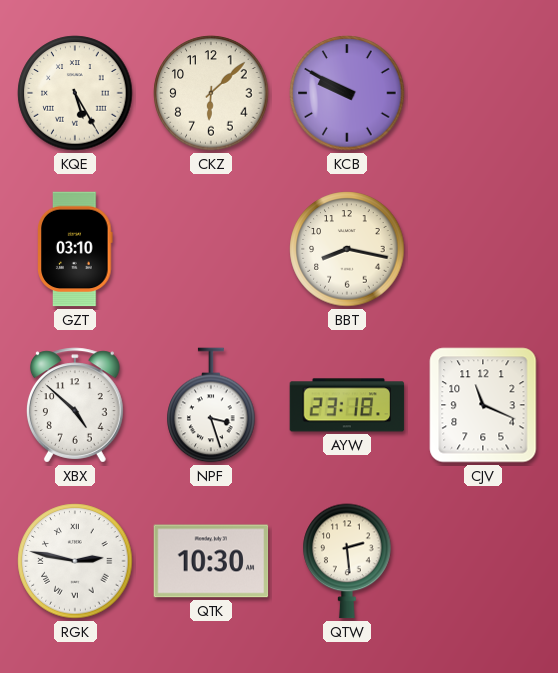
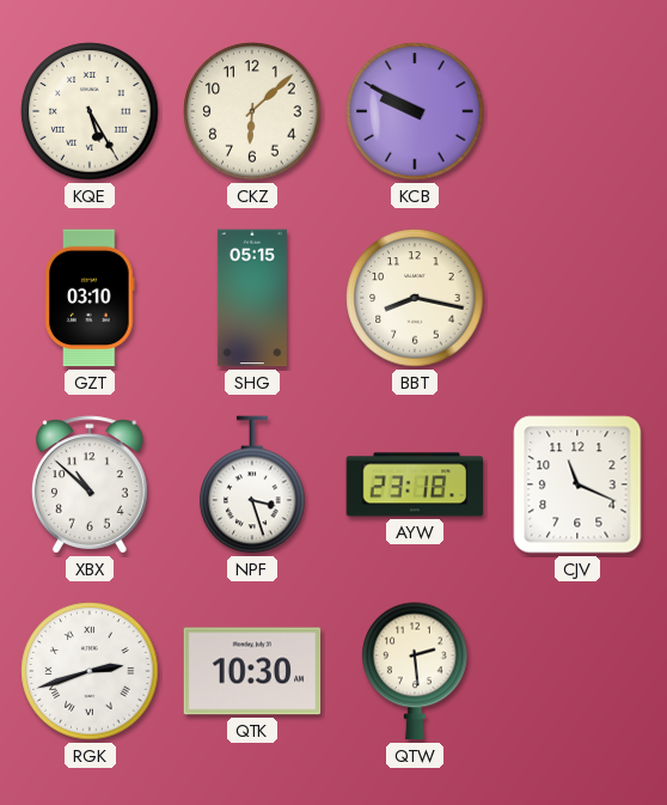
SHG: none -> 05:15
XBX: 4:52 -> 10:52
RGK: 2:47 -> 2:42
